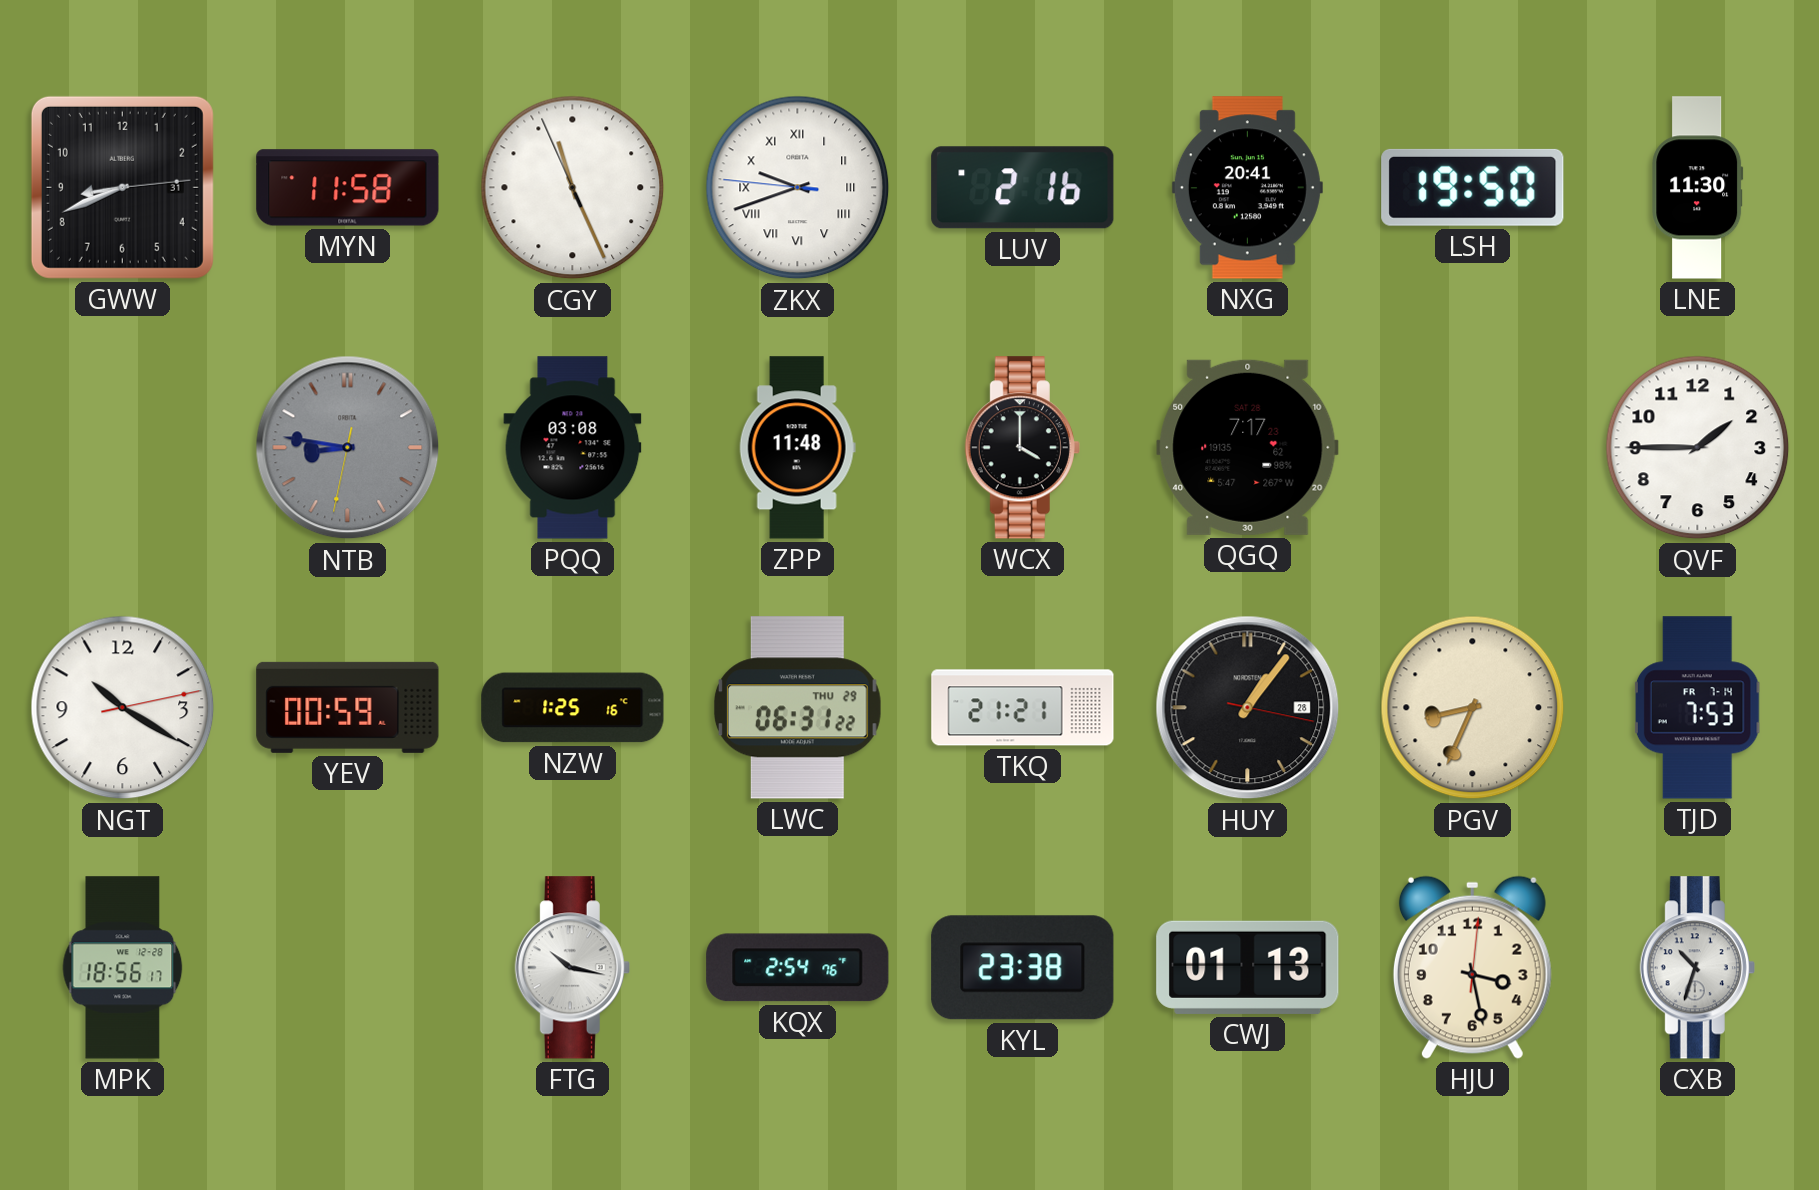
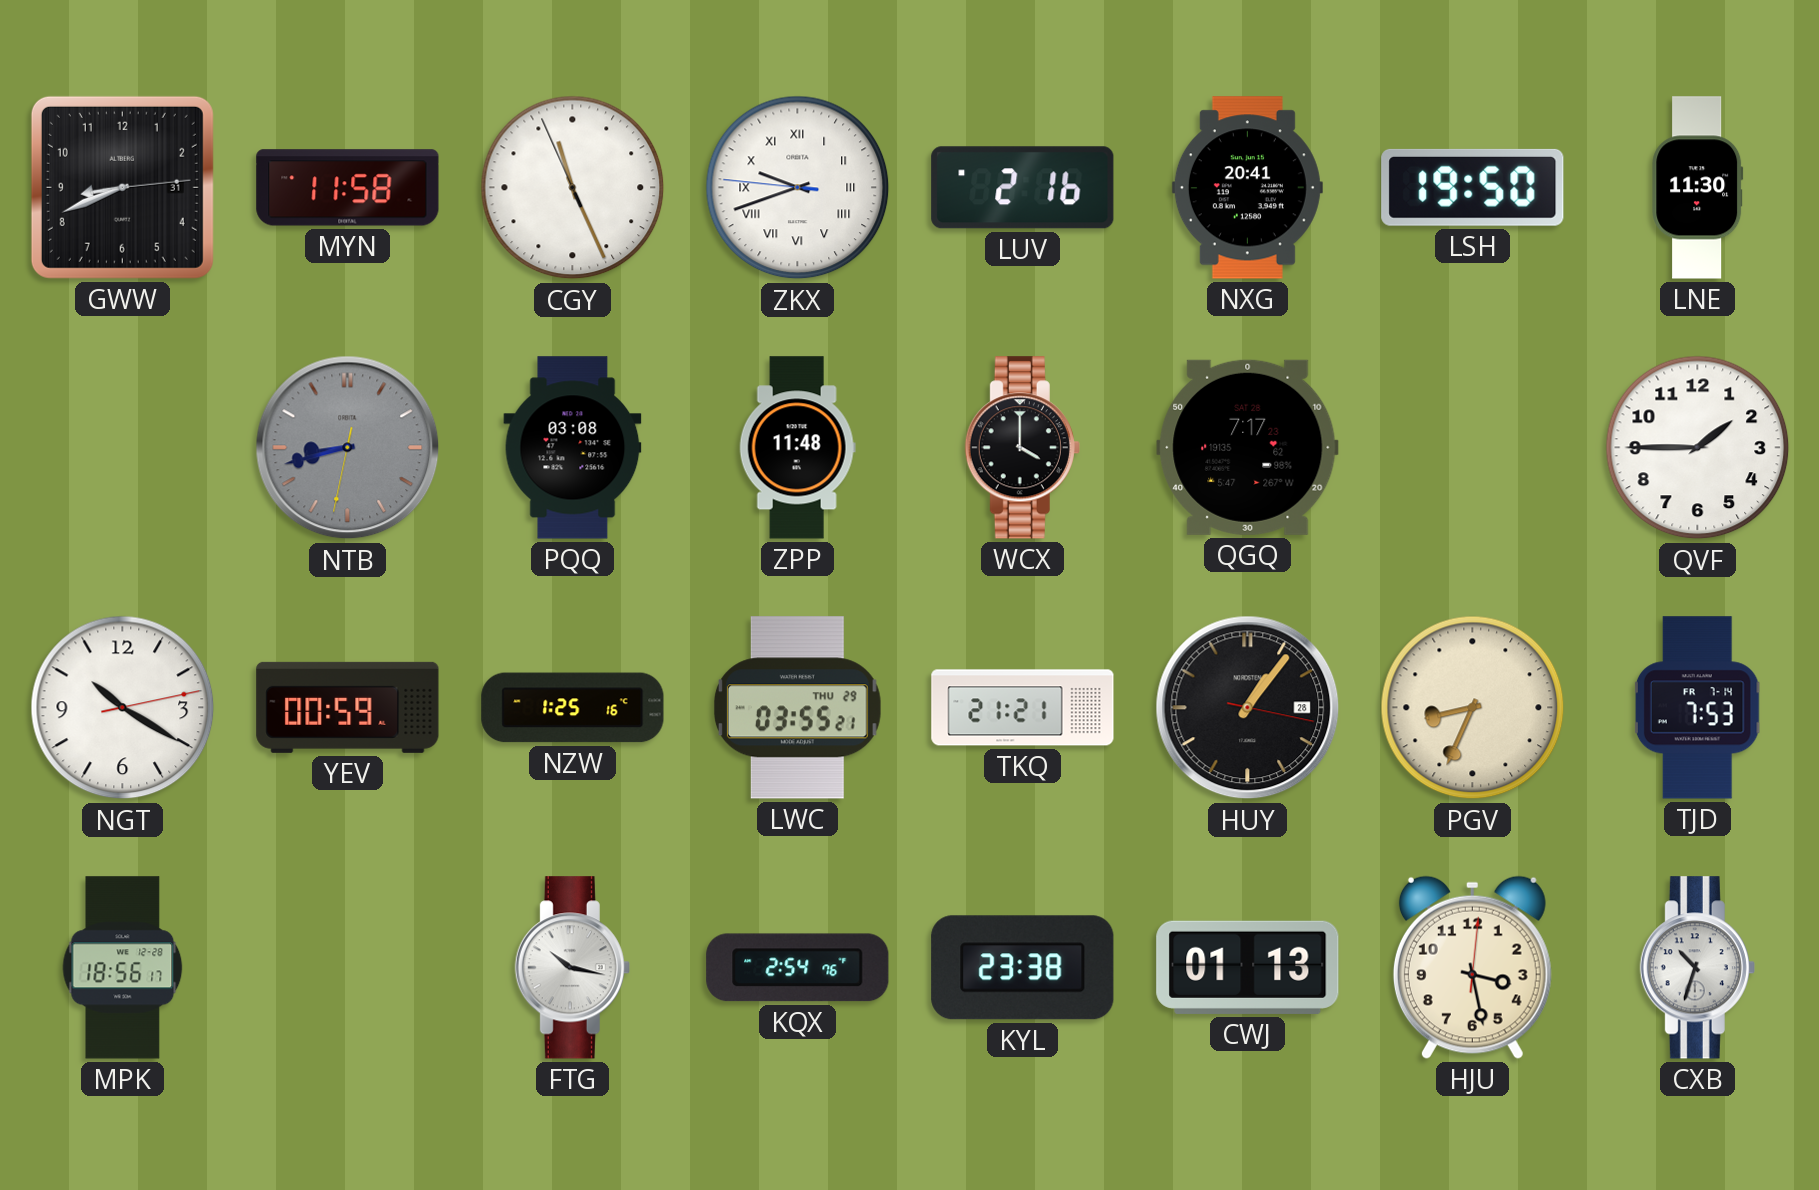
NTB: 8:46 -> 8:42
LWC: 06:31 -> 03:55
